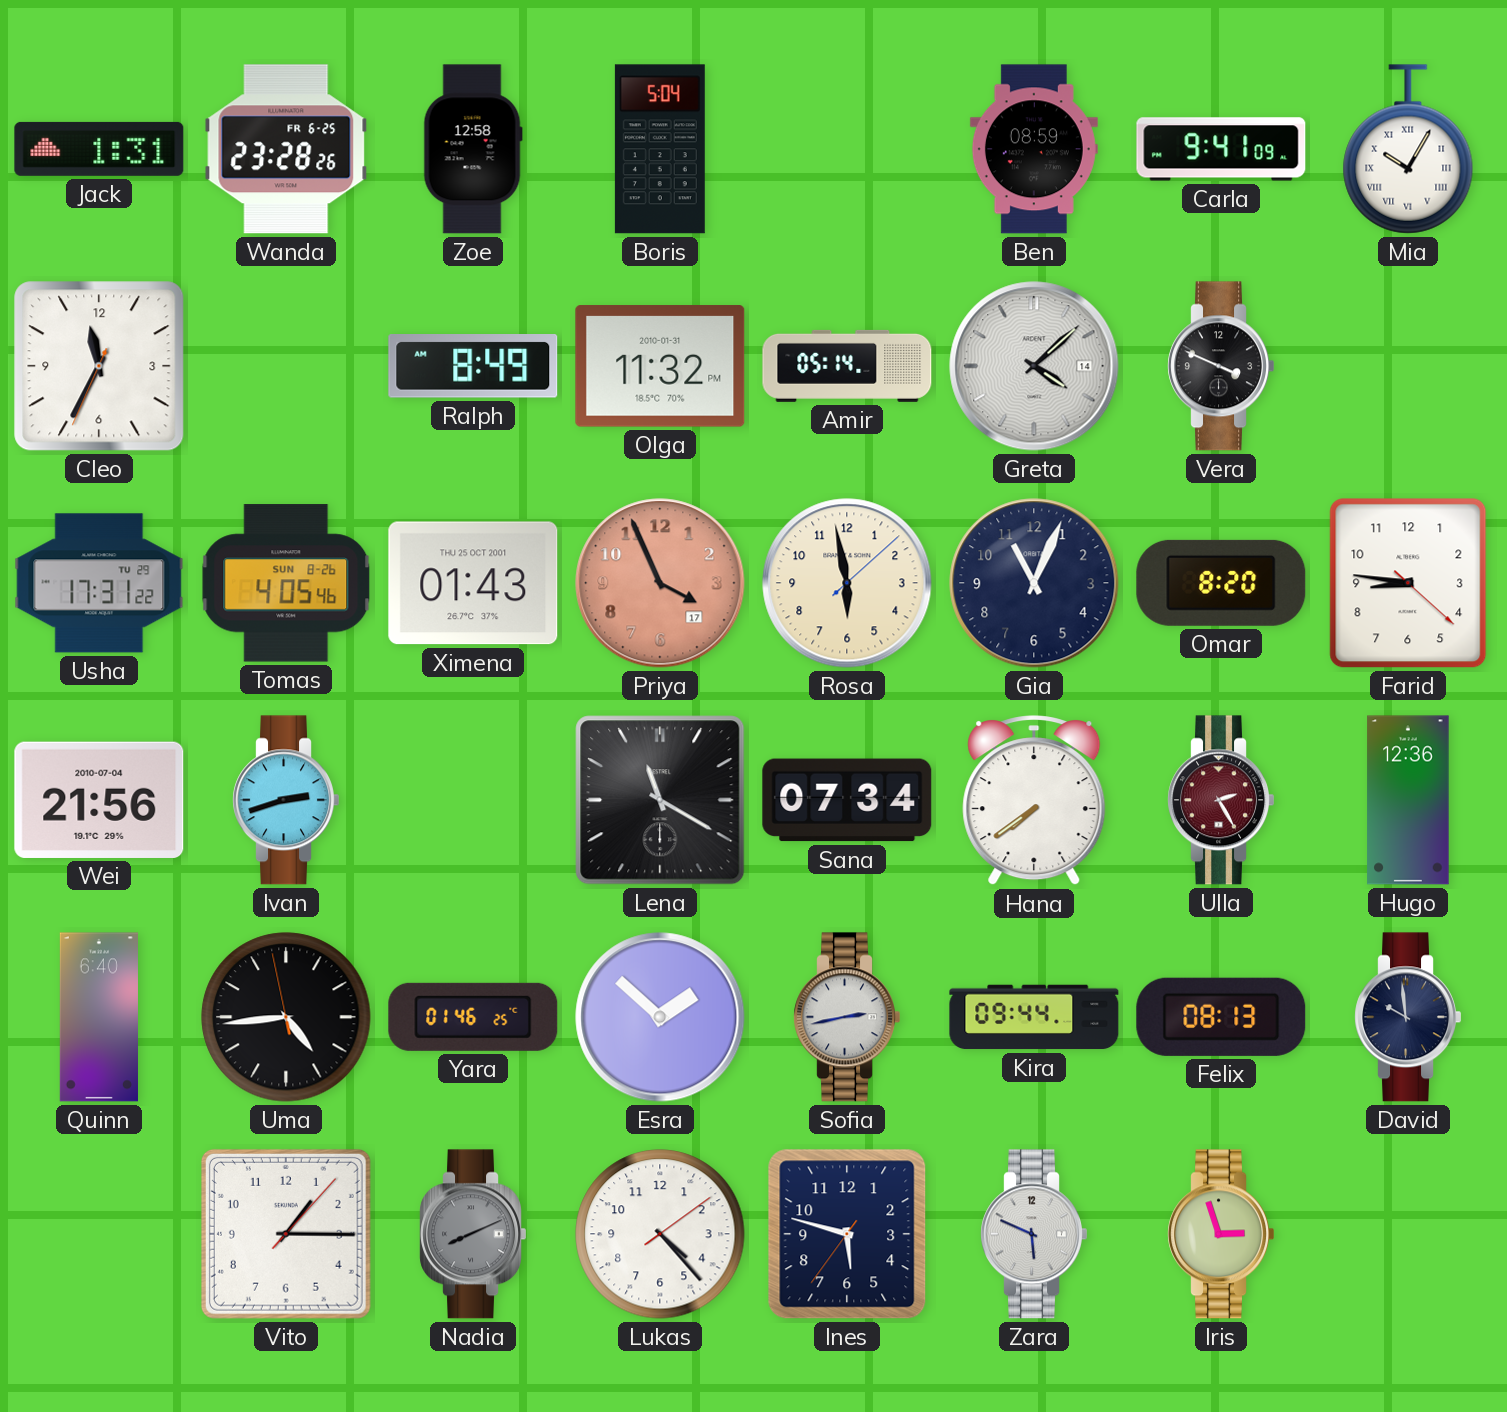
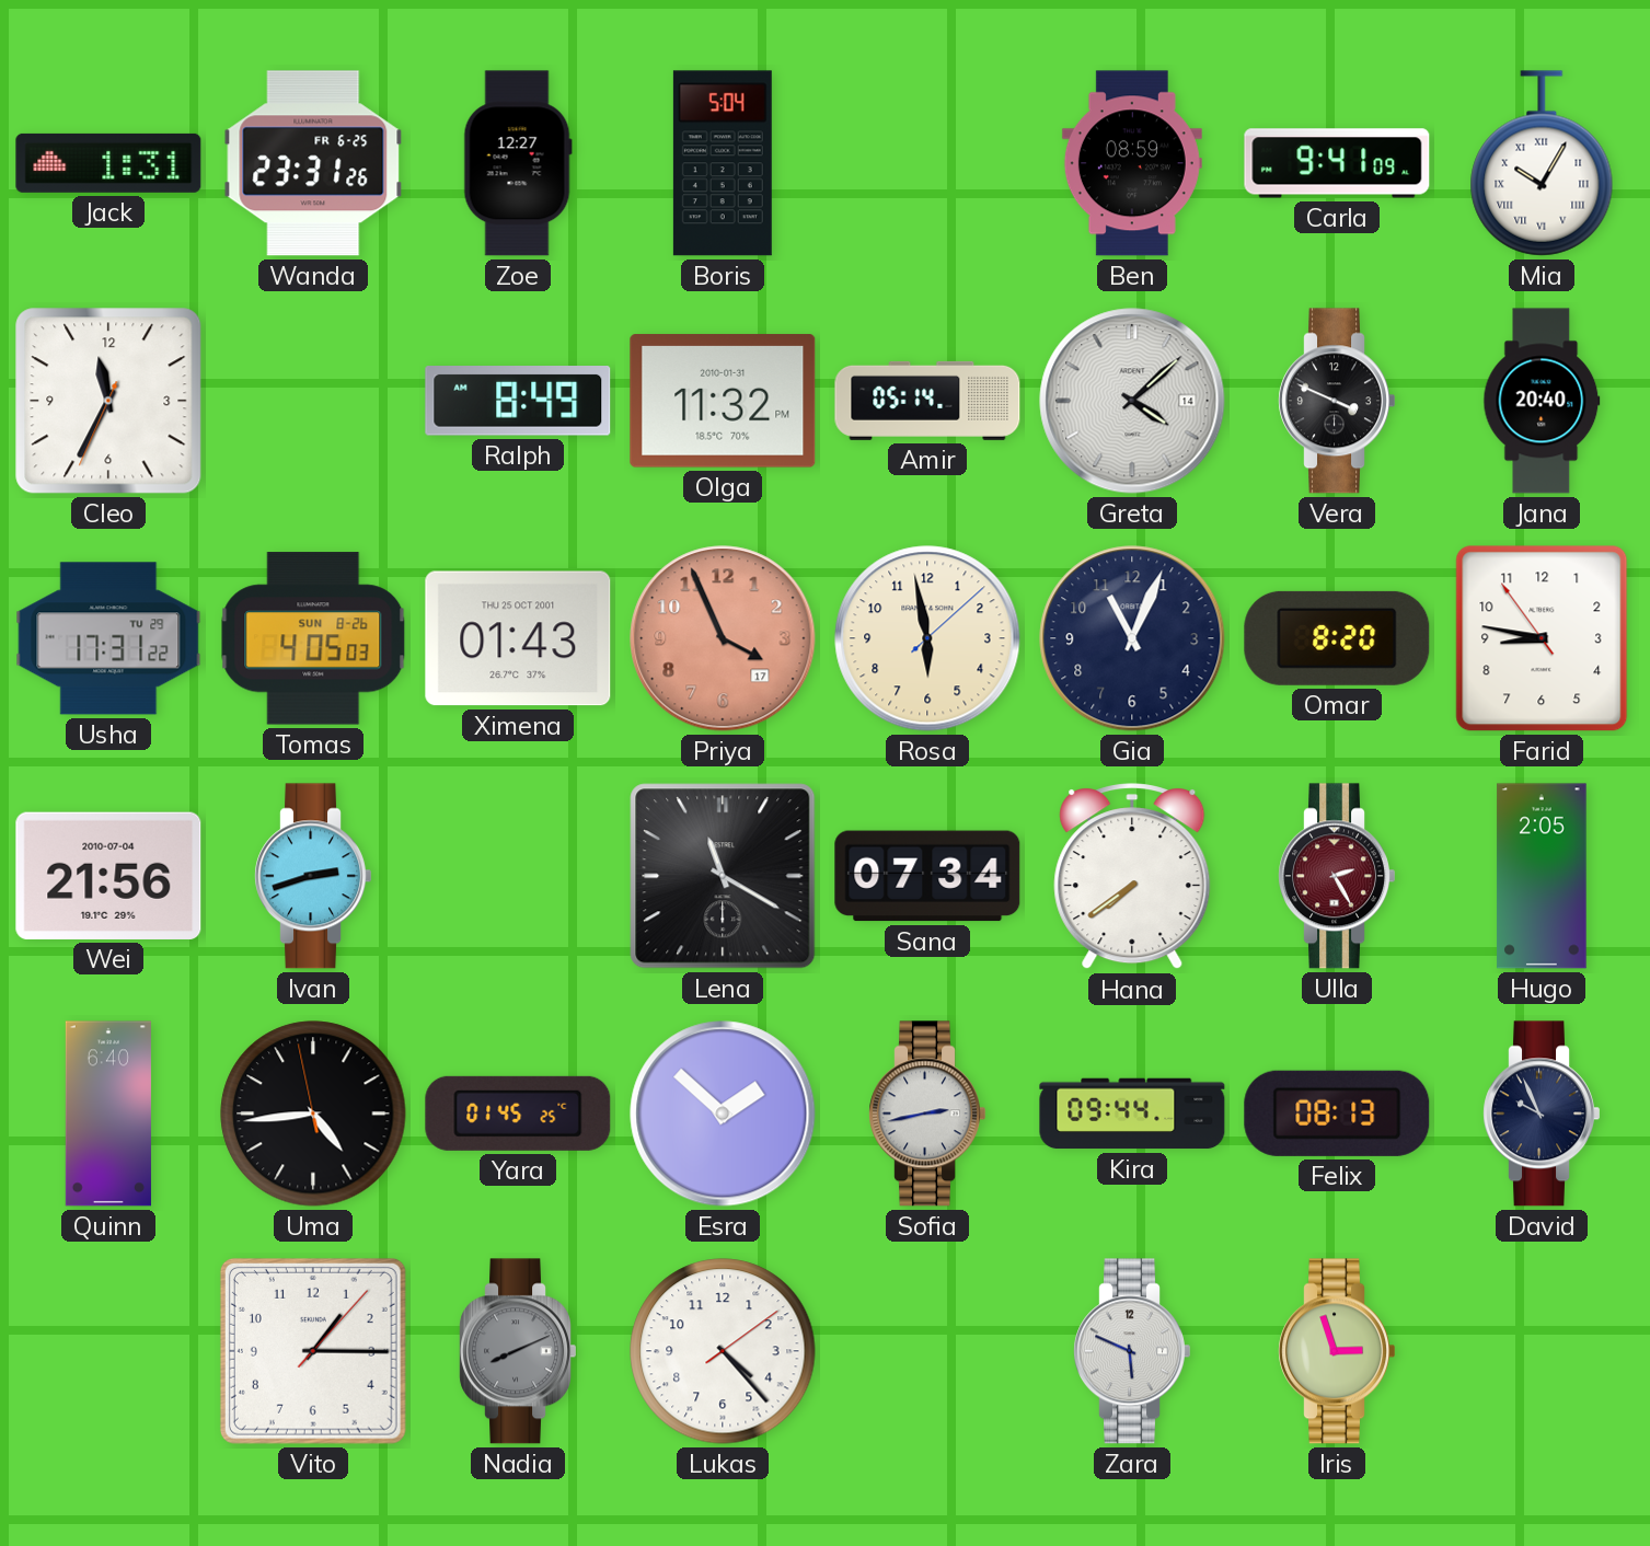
Wanda: 23:28 -> 23:31
Zoe: 12:58 -> 12:27
Jana: none -> 20:40
Tomas: 4:05:46 -> 4:05:03
Farid: 8:46:22 -> 8:46:54
Hugo: 12:36 -> 2:05
Yara: 01:46 -> 01:45
David: 9:59 -> 9:56
Ines: 5:47 -> none
